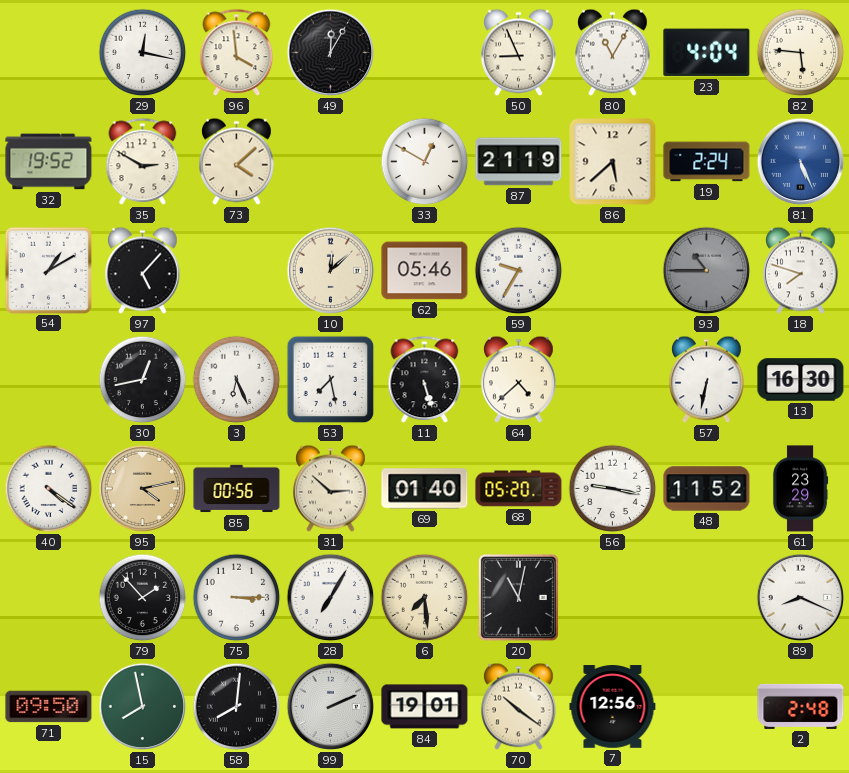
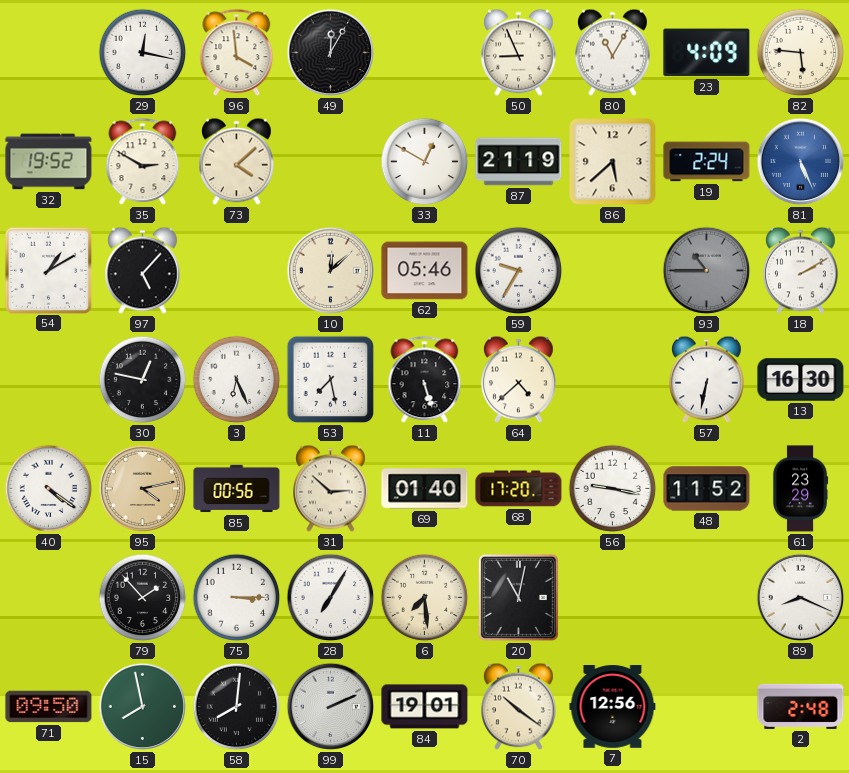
23: 4:04 -> 4:09
18: 7:48 -> 2:10
30: 12:43 -> 12:47
68: 05:20 -> 17:20
